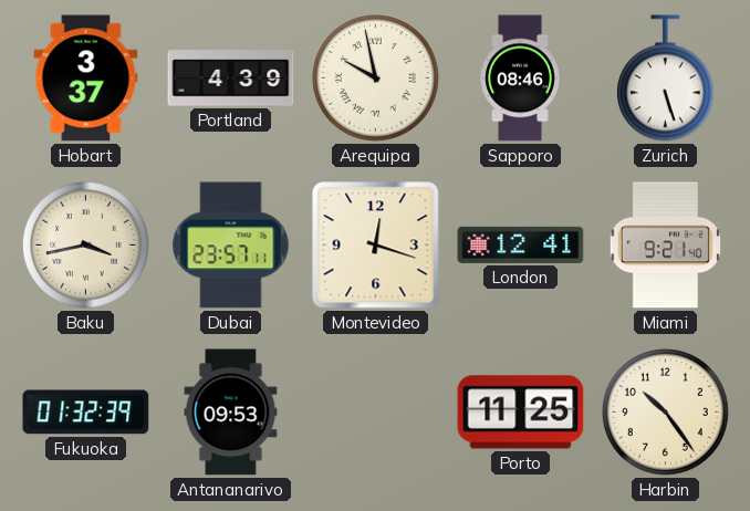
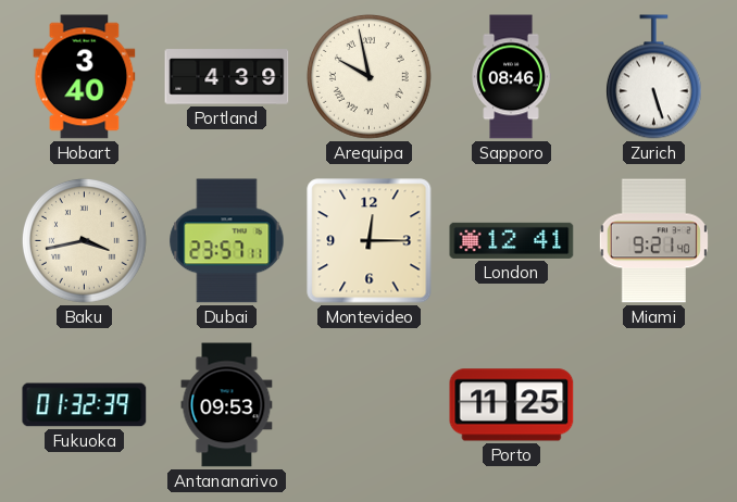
Hobart: 3:37 -> 3:40
Montevideo: 12:18 -> 12:15
Harbin: 10:24 -> none
